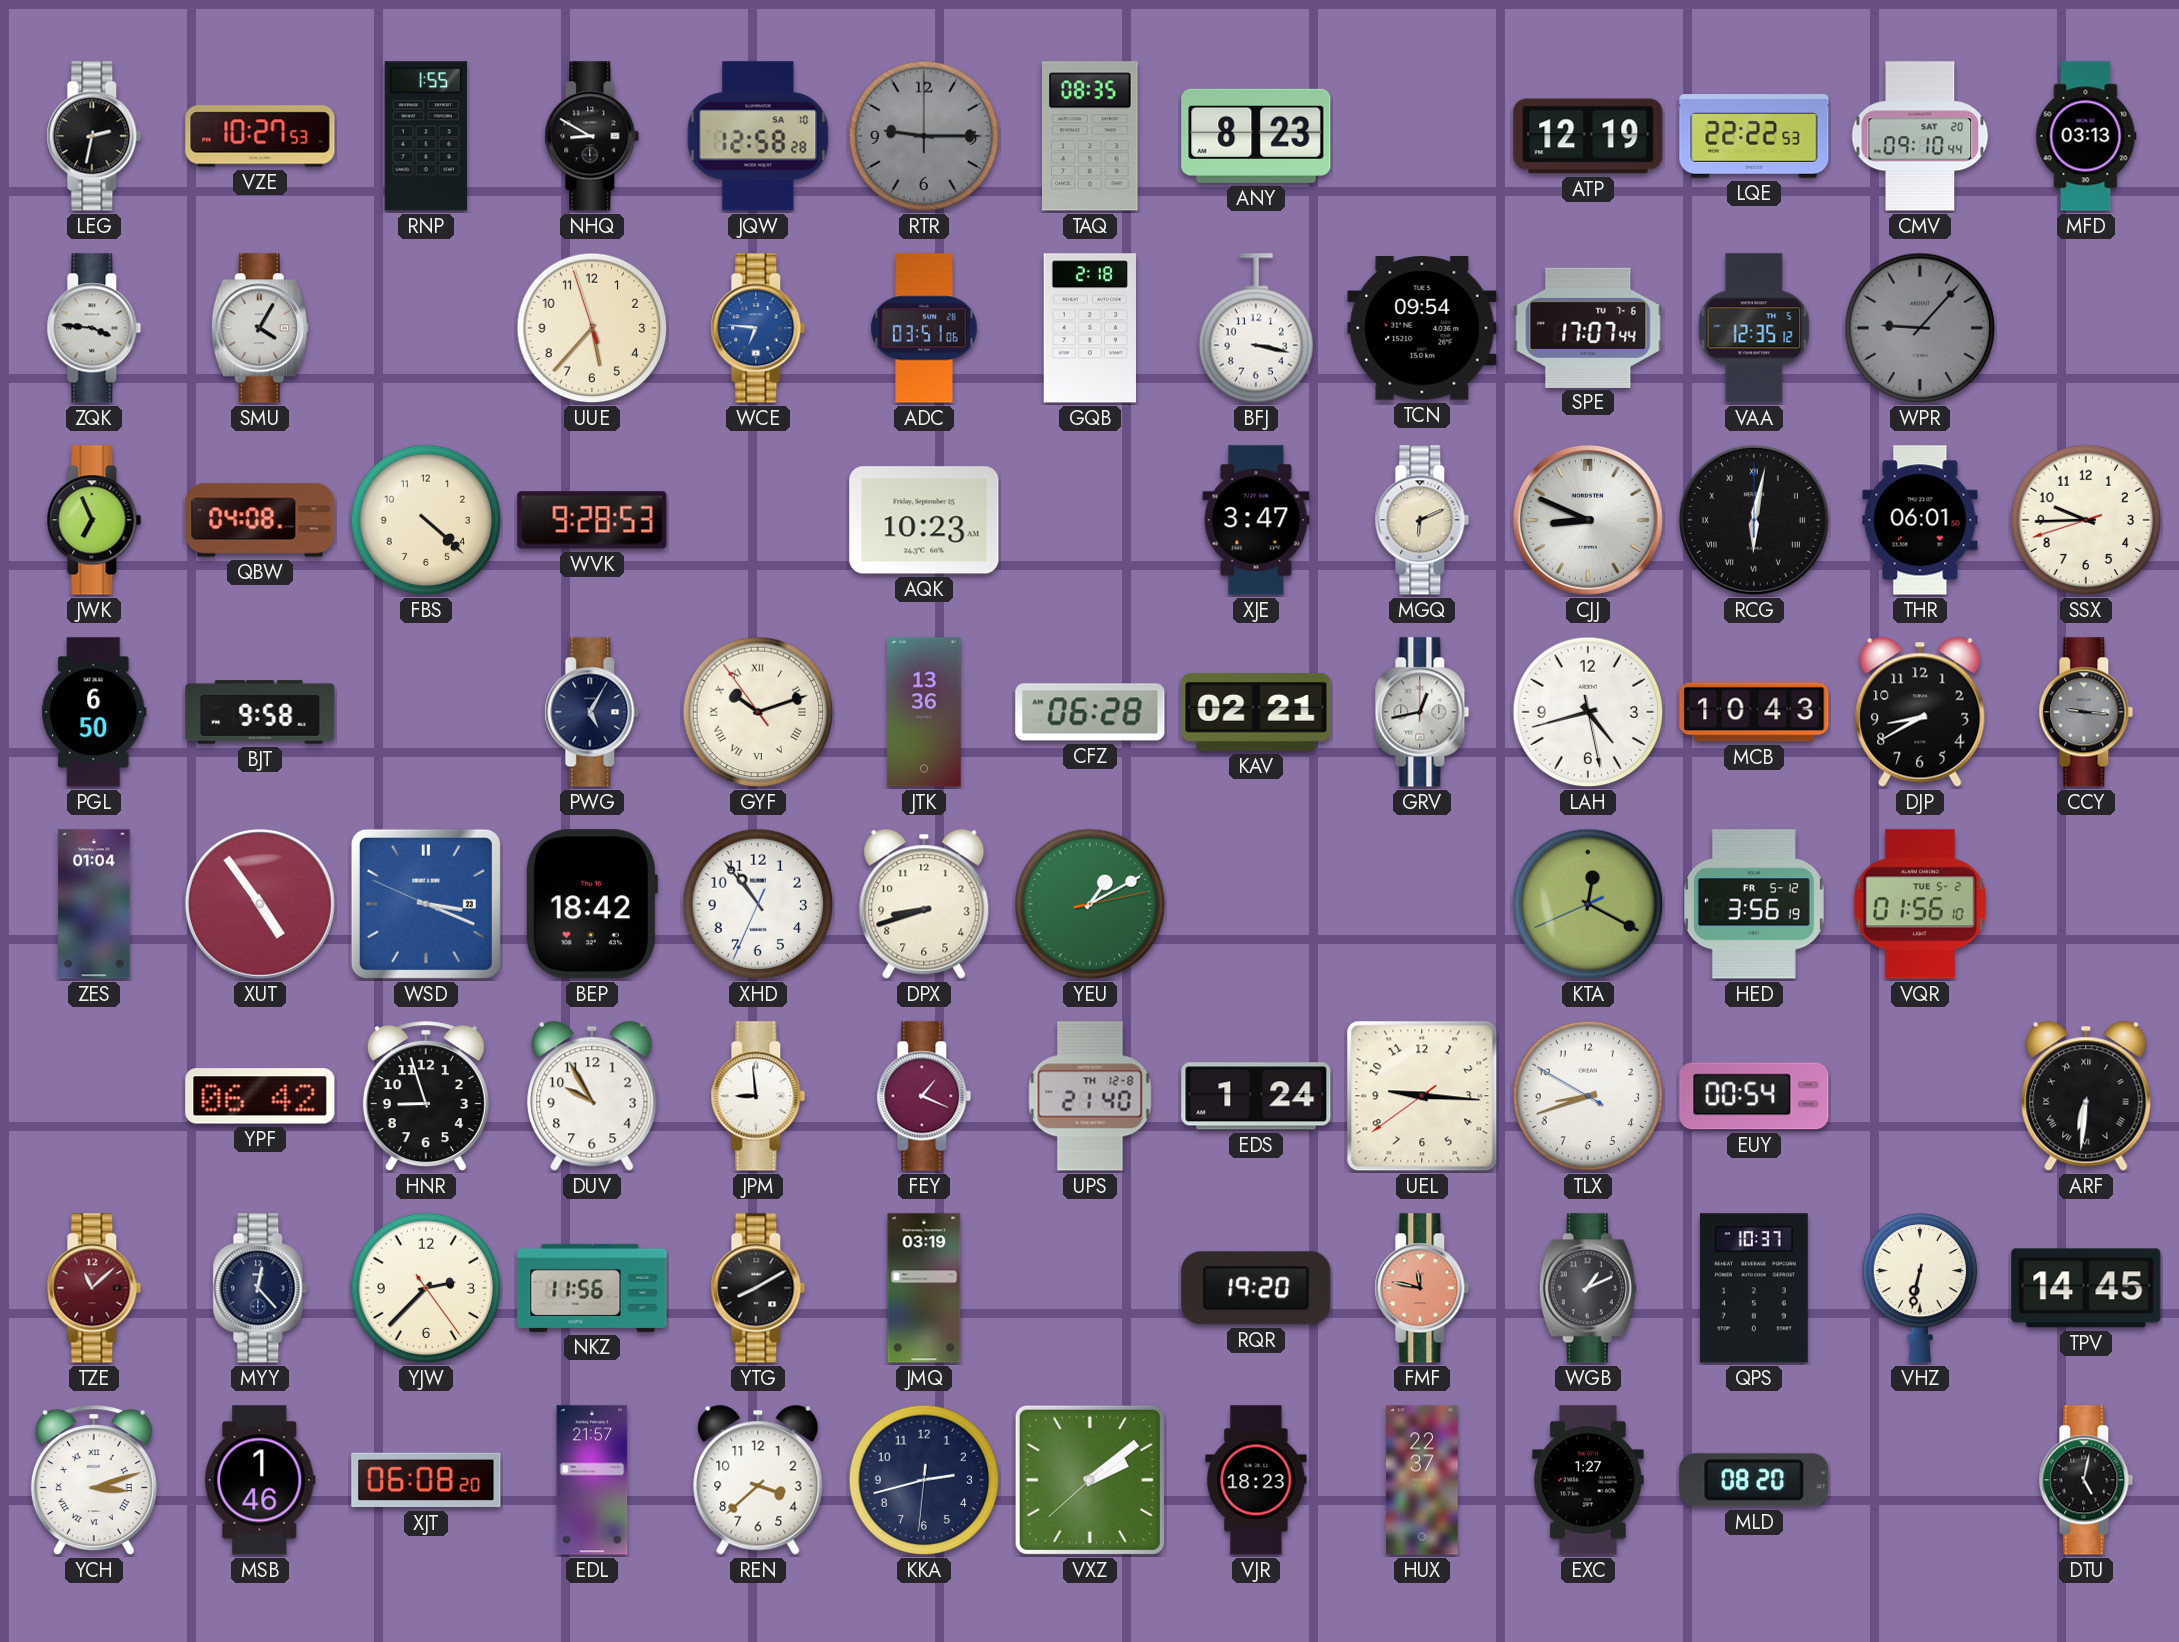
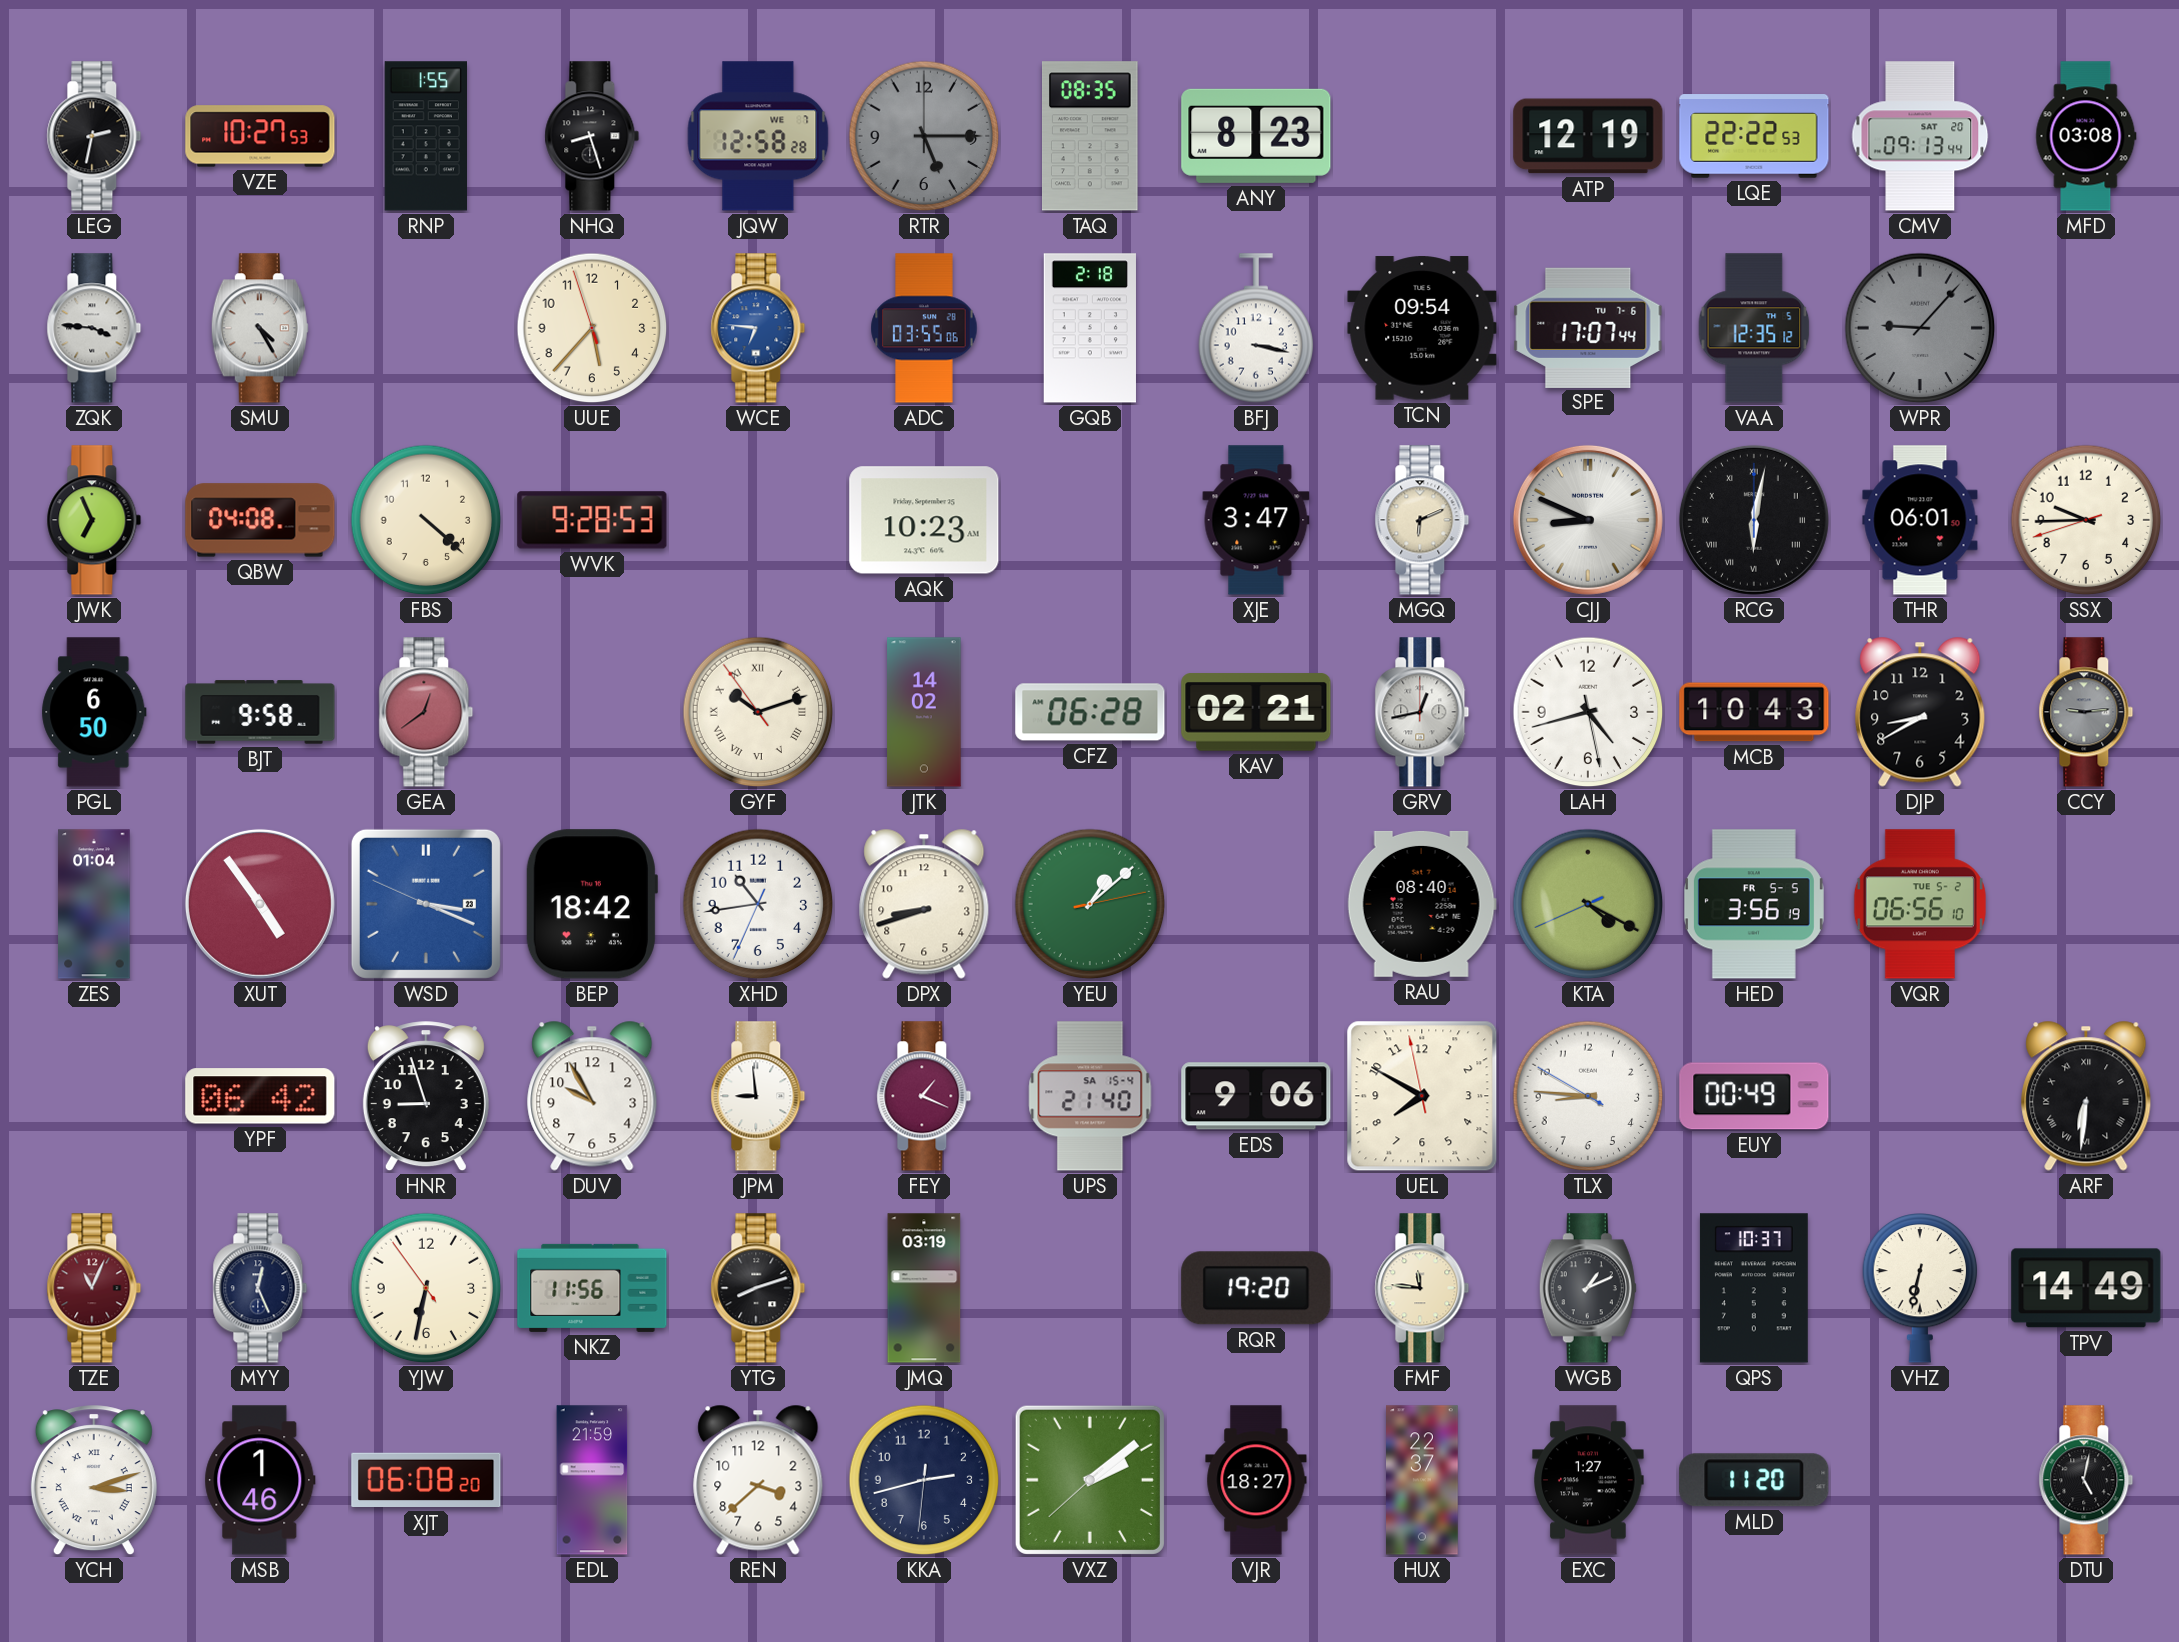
NHQ: 8:50 -> 8:27
JQW date: SA 10 -> WE 7
RTR: 9:15 -> 5:15
CMV: 09:10 -> 09:13
MFD: 03:13 -> 03:08
SMU: 4:05 -> 4:25
ADC: 03:51 -> 03:55
GEA: none -> 12:39
PWG: 5:05 -> none
JTK: 13:36 -> 14:02
CCY: 9:16 -> 9:14
XHD: 10:53 -> 10:43
YEU: 1:10 -> 1:08
RAU: none -> 08:40
KTA: 12:19 -> 4:19
HED date: FR 5-12 -> FR 5-5
VQR: 01:56 -> 06:56
UPS date: TH 12-8 -> SA 15-4
EDS: 1:24 -> 9:06
UEL: 9:15 -> 7:49
TLX: 8:41 -> 8:45
EUY: 00:54 -> 00:49
TZE: 11:08 -> 11:04
MYY: 12:23 -> 12:26
YJW: 2:37 -> 6:31
YTG: 8:10 -> 8:12
FMF: 11:47 -> 11:46
FMF dial: salmon -> cream
TPV: 14:45 -> 14:49
EDL: 21:57 -> 21:59
VJR: 18:23 -> 18:27
MLD: 08:20 -> 11:20
